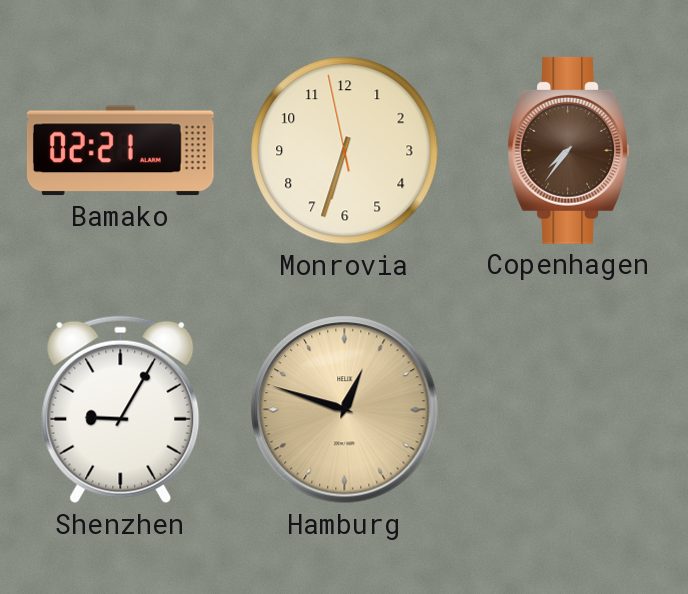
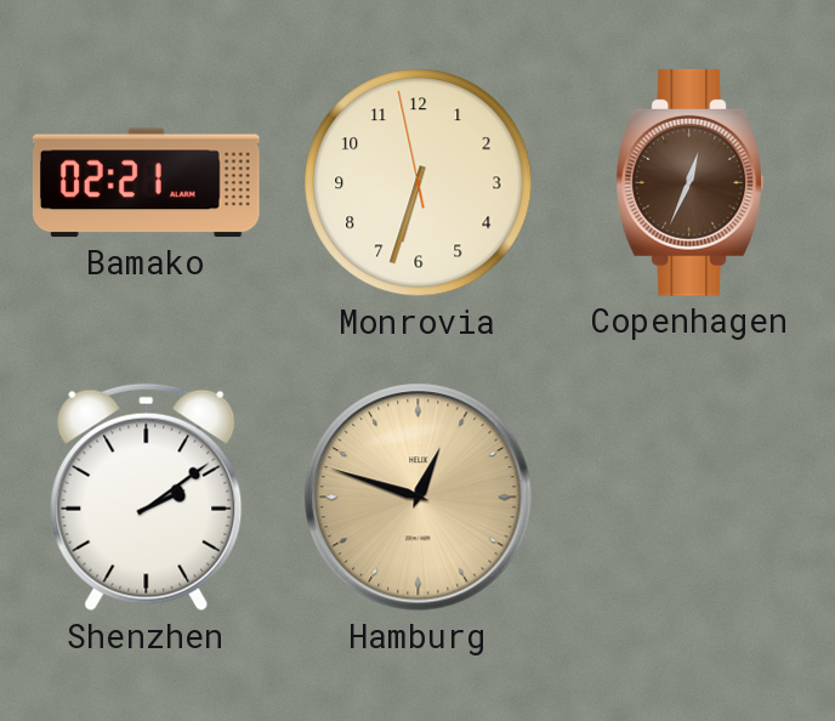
Copenhagen: 7:36 -> 12:34
Shenzhen: 9:05 -> 2:09
